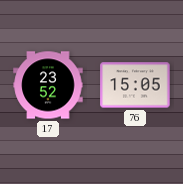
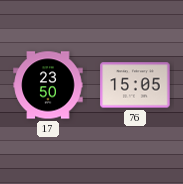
17: 23:52 -> 23:50
